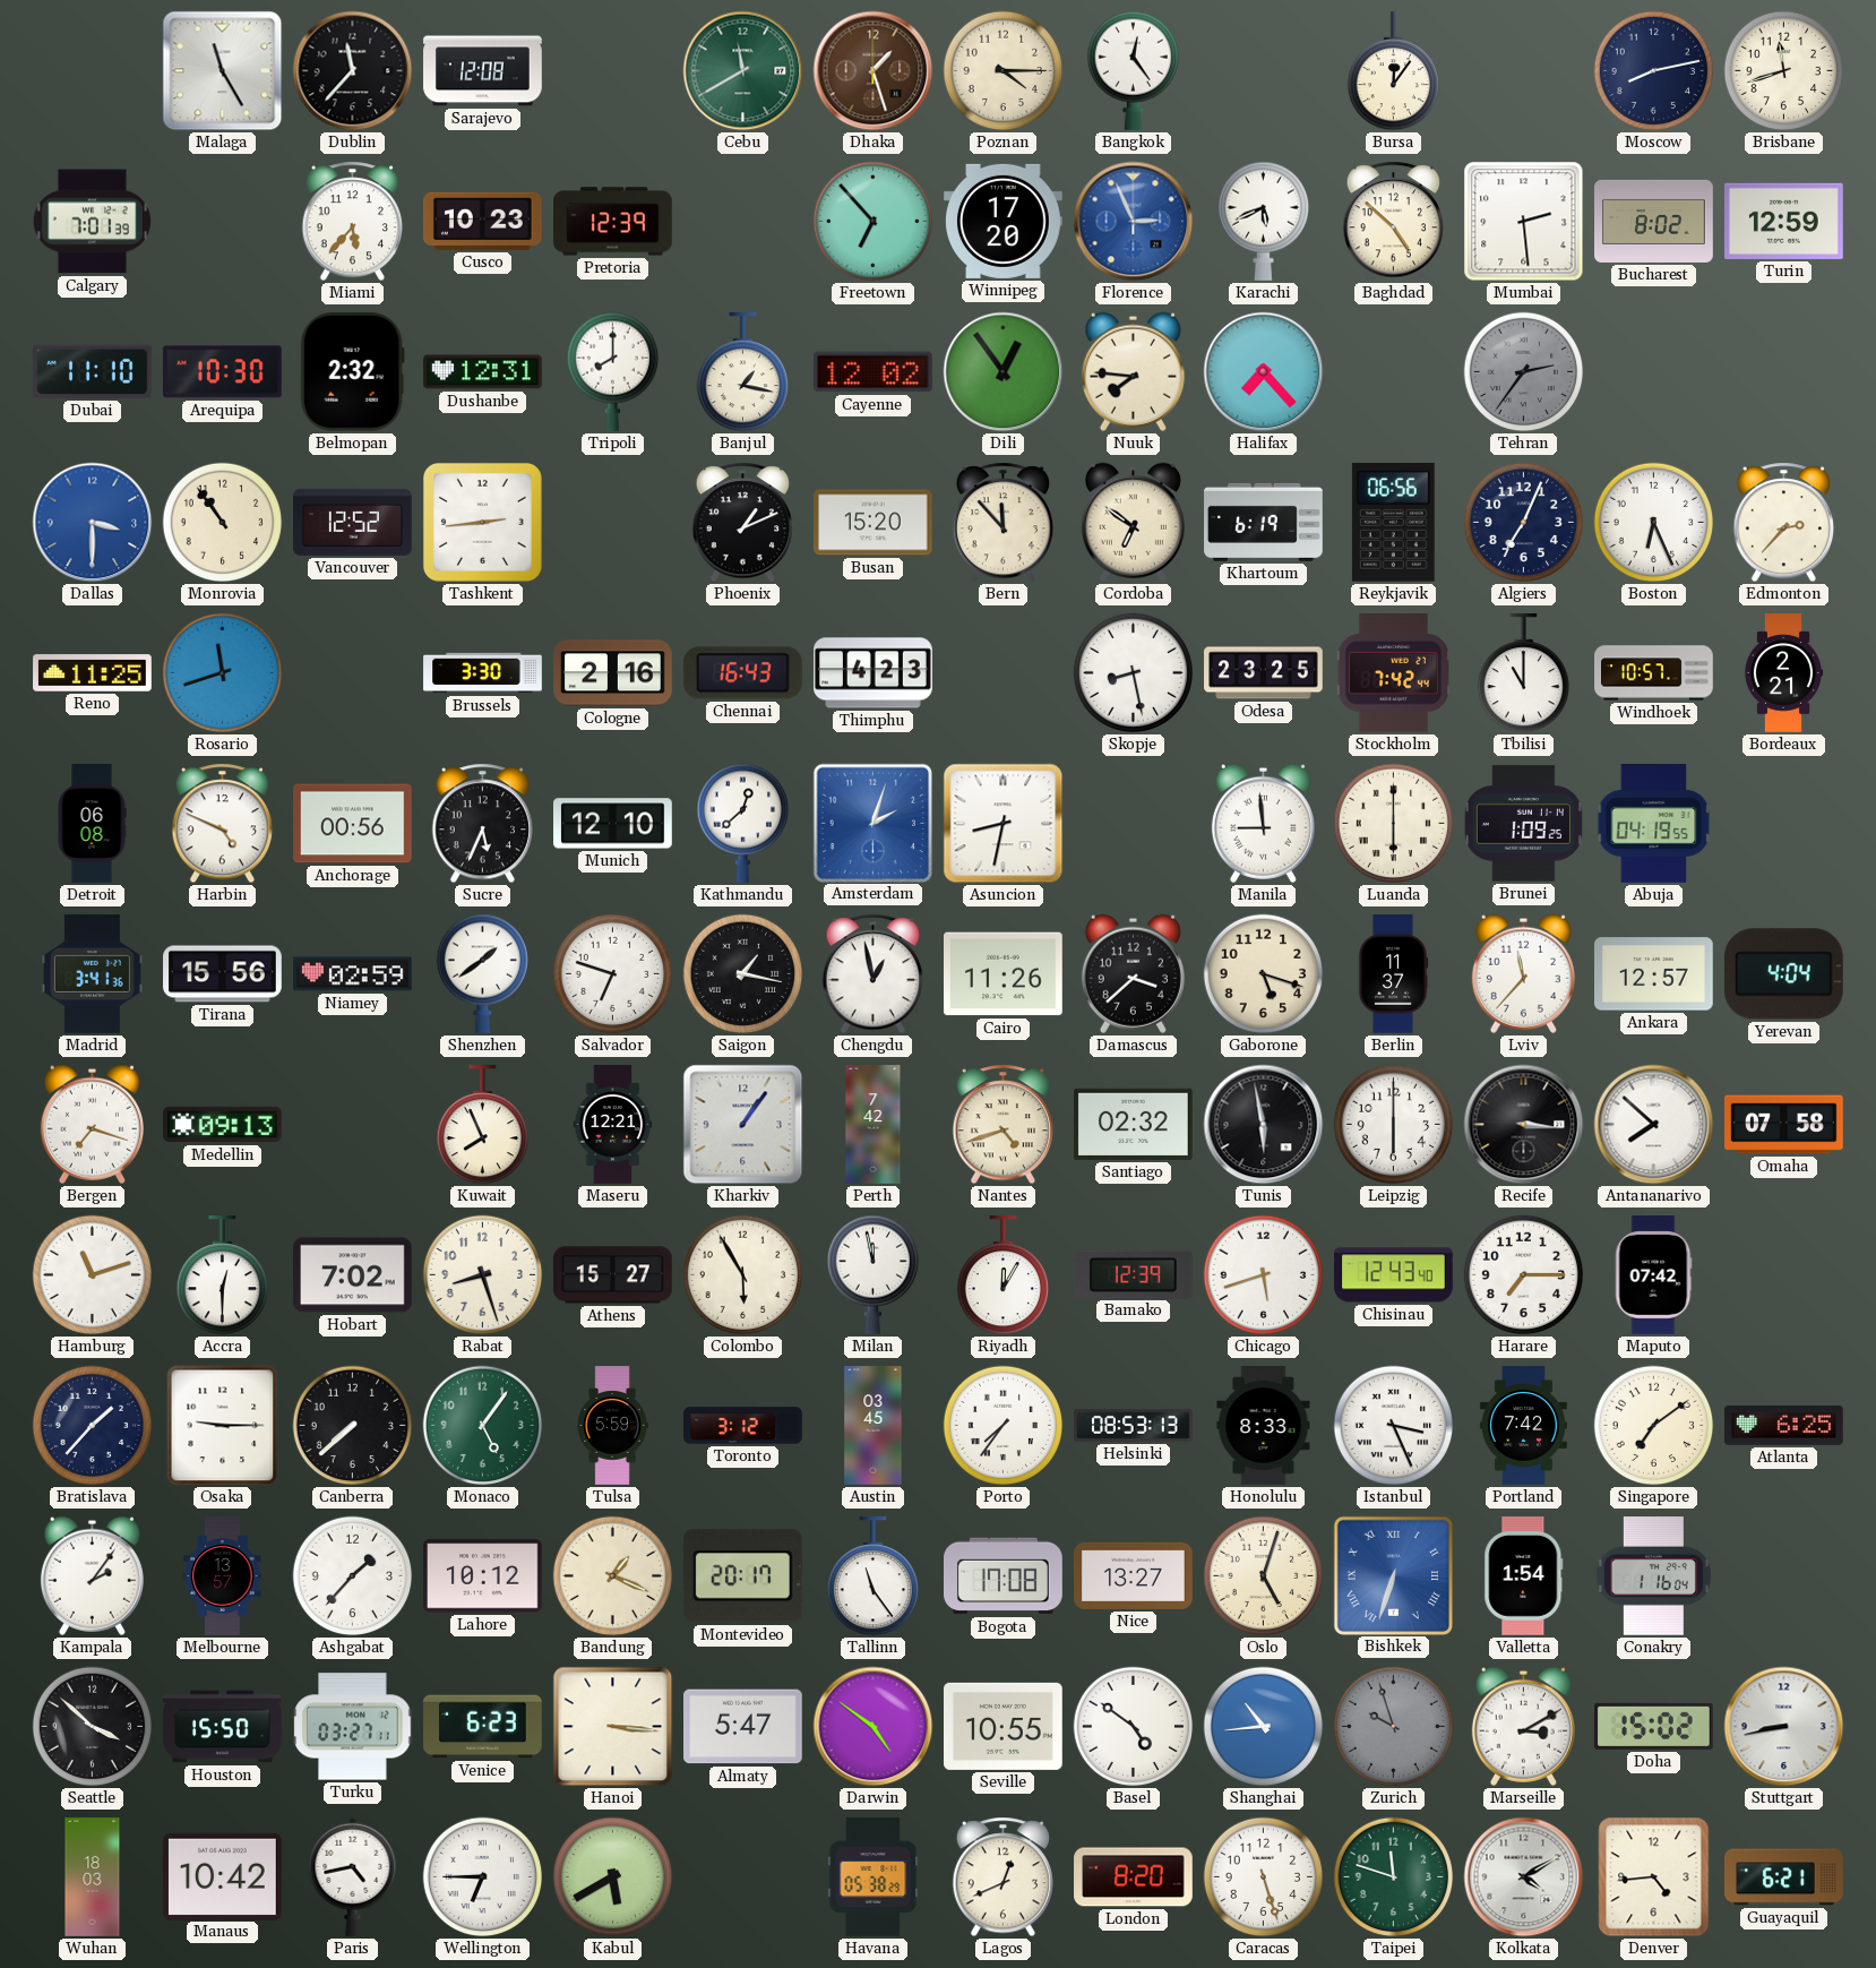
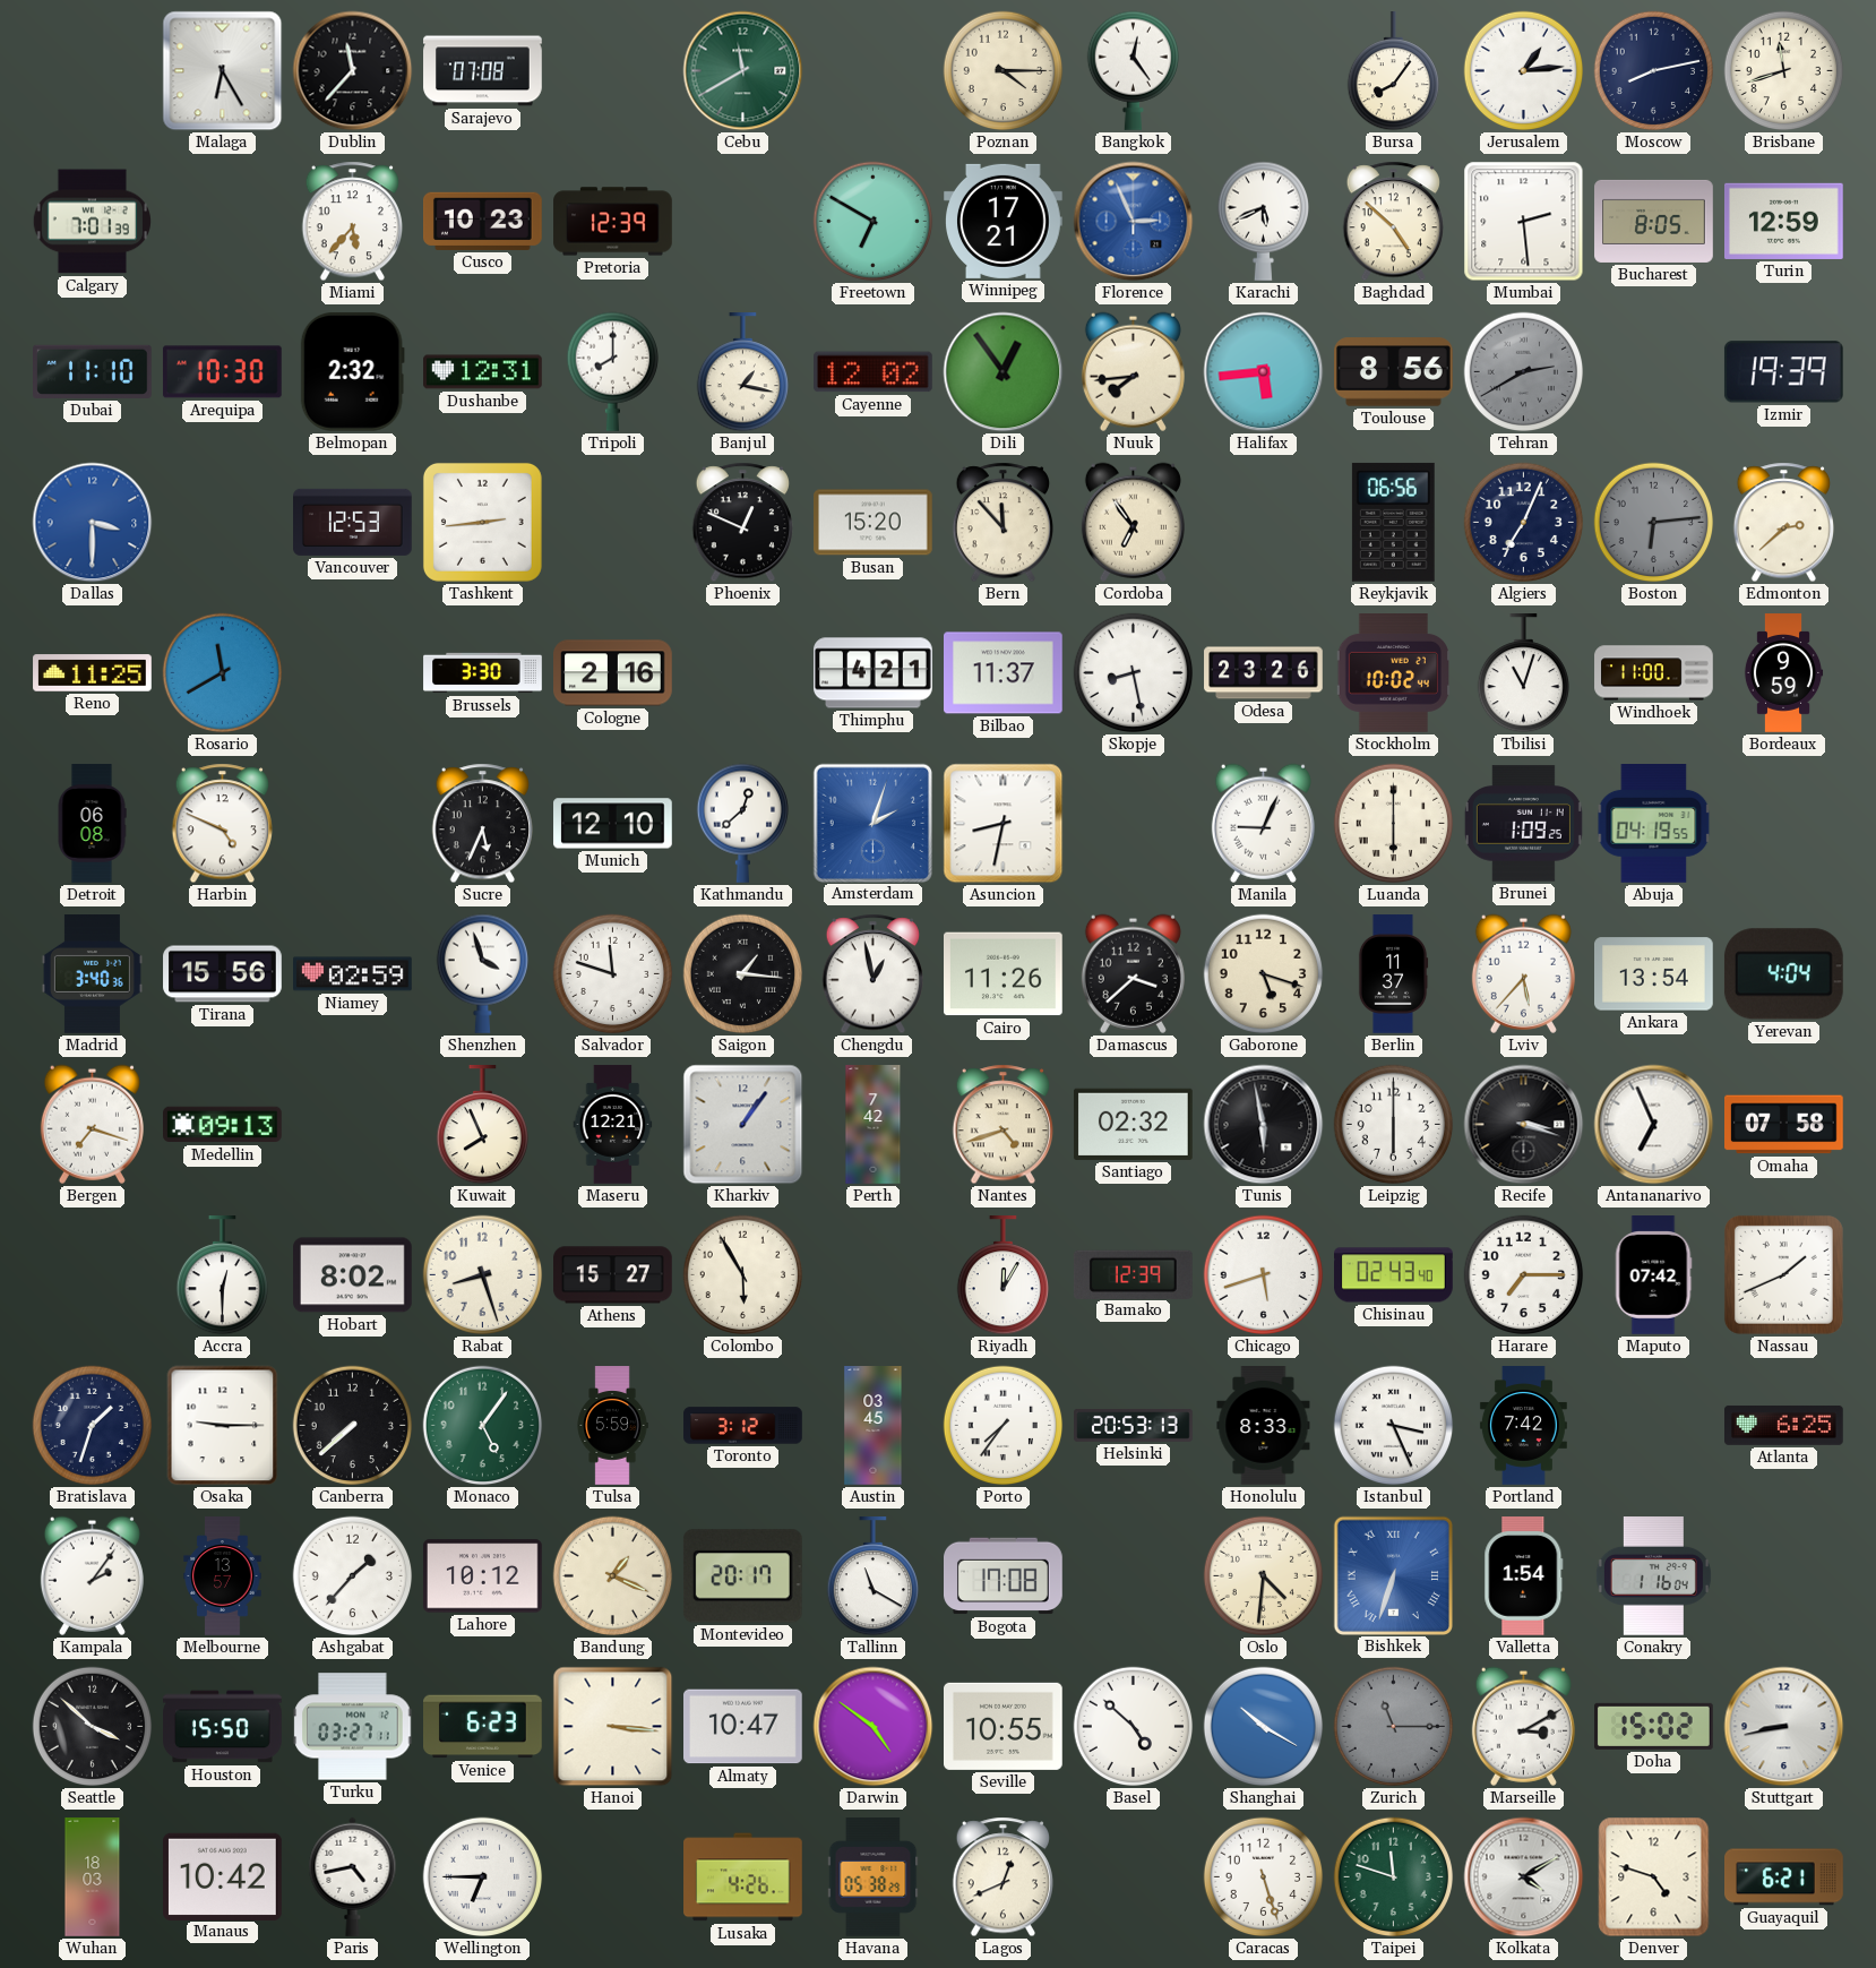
Malaga: 11:25 -> 6:25
Sarajevo: 12:08 -> 07:08
Dhaka: 1:27 -> none
Bursa: 12:06 -> 8:06
Jerusalem: none -> 1:14
Freetown: 6:53 -> 6:50
Winnipeg: 17:20 -> 17:21
Bucharest: 8:02 -> 8:05
Nuuk: 7:46 -> 7:44
Halifax: 7:23 -> 5:44
Toulouse: none -> 8:56
Tehran: 2:36 -> 2:40
Izmir: none -> 19:39
Monrovia: 10:54 -> none
Vancouver: 12:52 -> 12:53
Phoenix: 1:11 -> 12:49
Cordoba: 6:51 -> 6:54
Khartoum: 6:19 -> none
Boston: 6:26 -> 6:14
Boston dial: white -> grey
Edmonton: 2:37 -> 2:38
Rosario: 11:42 -> 11:40
Chennai: 16:43 -> none
Thimphu: 4:23 -> 4:21
Bilbao: none -> 11:37
Odesa: 23:25 -> 23:26
Stockholm: 7:42 -> 10:02
Tbilisi: 11:00 -> 11:03
Windhoek: 10:57 -> 11:00
Bordeaux: 2:21 -> 9:59
Anchorage: 00:56 -> none
Manila: 8:59 -> 9:04
Madrid: 3:41 -> 3:40
Shenzhen: 1:39 -> 3:57
Salvador: 6:48 -> 11:48
Saigon: 1:17 -> 1:16
Lviv: 11:37 -> 5:37
Ankara: 12:57 -> 13:54
Recife: 3:16 -> 3:18
Antananarivo: 7:52 -> 6:56
Hamburg: 11:12 -> none
Hobart: 7:02 -> 8:02
Milan: 11:58 -> none
Chisinau: 12:43 -> 02:43
Nassau: none -> 1:41
Bratislava: 1:37 -> 1:33
Helsinki: 08:53 -> 20:53
Singapore: 7:09 -> none
Tallinn: 11:24 -> 11:20
Nice: 13:27 -> none
Oslo: 5:03 -> 4:31
Almaty: 5:47 -> 10:47
Basel: 4:51 -> 4:52
Shanghai: 10:44 -> 10:20
Zurich: 9:57 -> 11:15
Kabul: 5:40 -> none
Lusaka: none -> 4:26
London: 8:20 -> none
Denver: 4:44 -> 4:48
